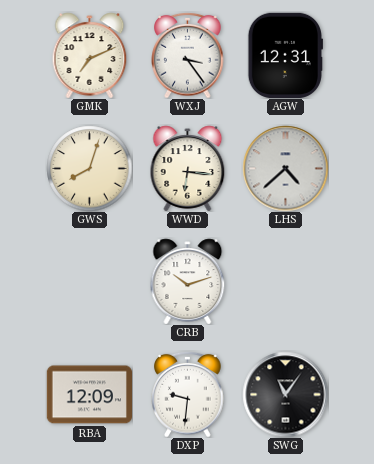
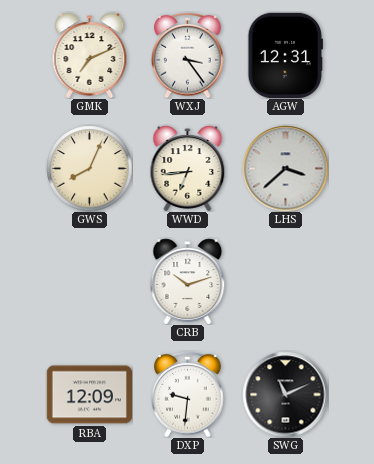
GWS: 8:03 -> 8:04
WWD: 6:16 -> 6:44
LHS: 4:38 -> 3:38
SWG: 11:06 -> 11:11
